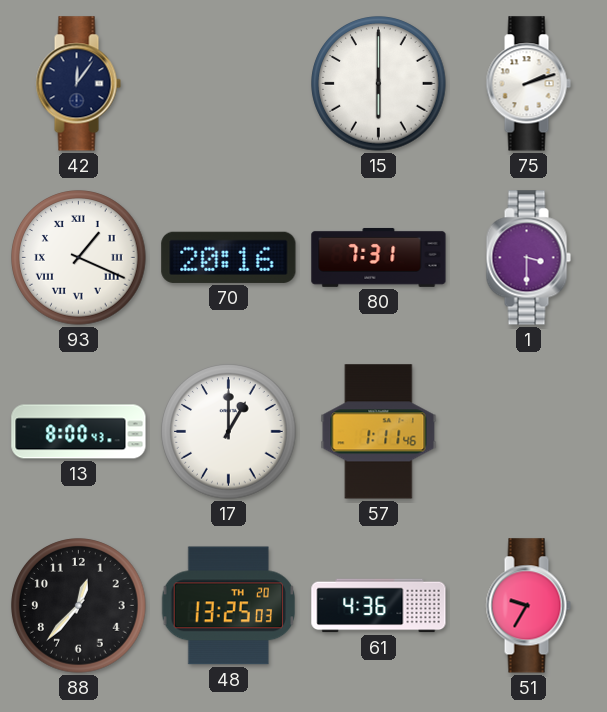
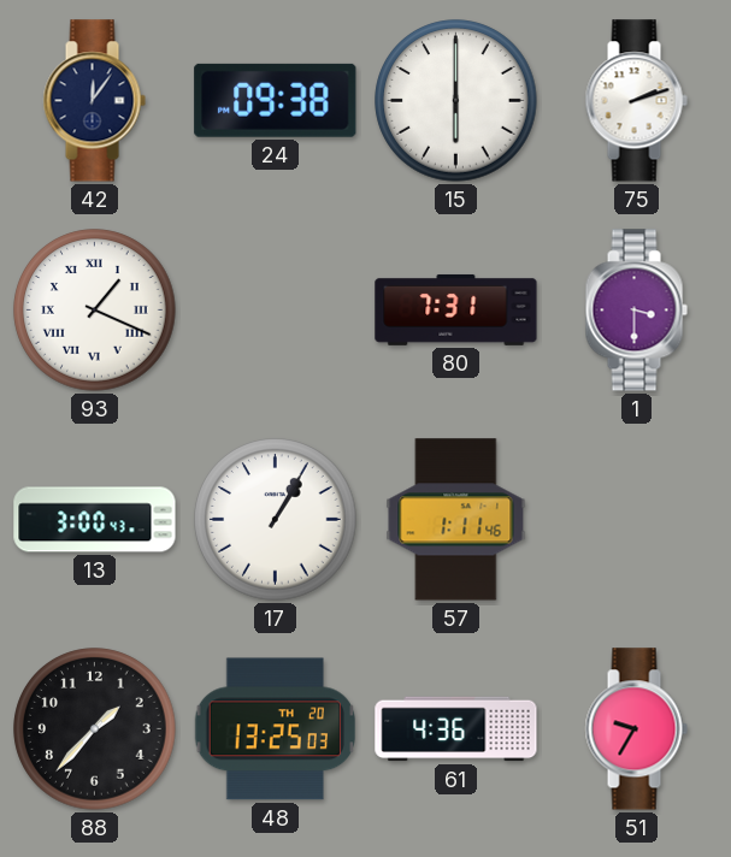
24: none -> 09:38
70: 20:16 -> none
13: 8:00 -> 3:00
17: 1:00 -> 1:05
88: 12:37 -> 1:37
